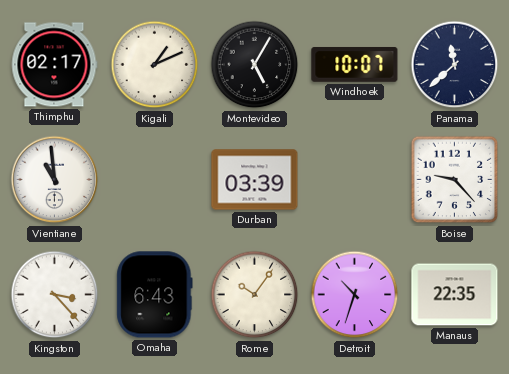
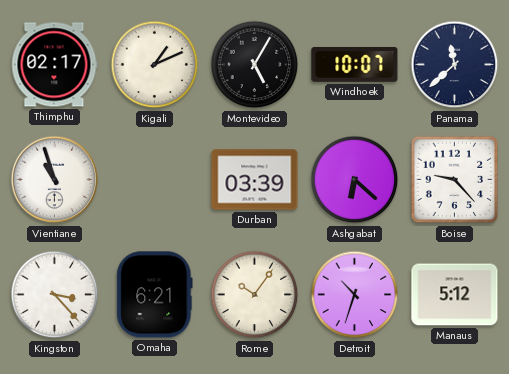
Vientiane: 10:59 -> 10:57
Ashgabat: none -> 6:22
Omaha: 6:43 -> 6:21
Manaus: 22:35 -> 5:12
